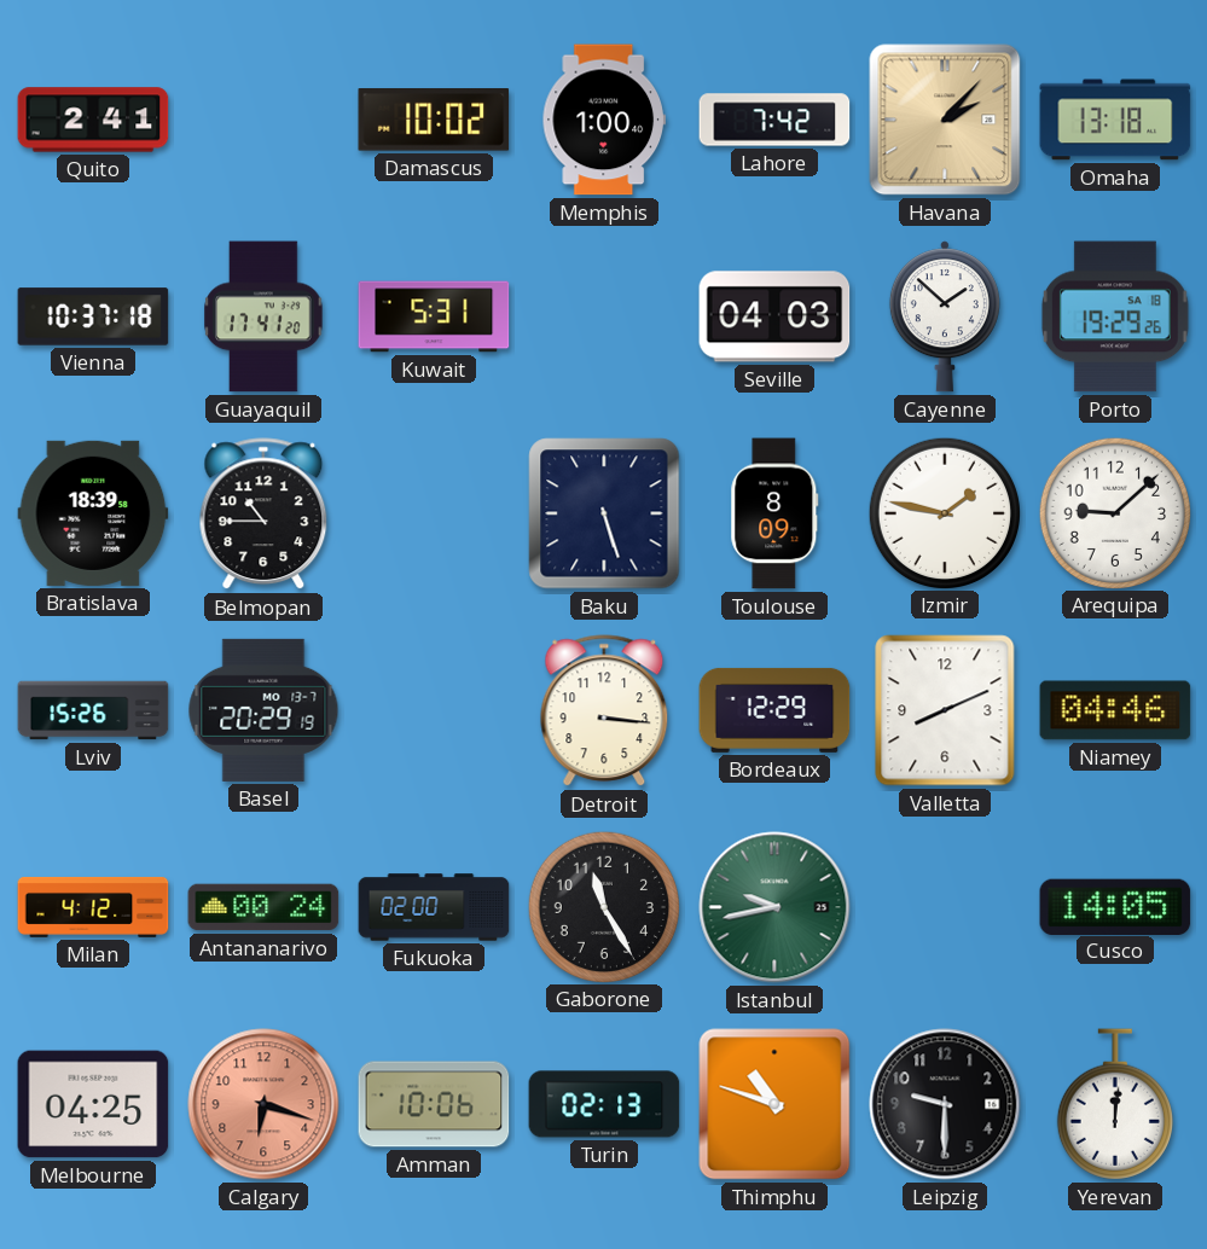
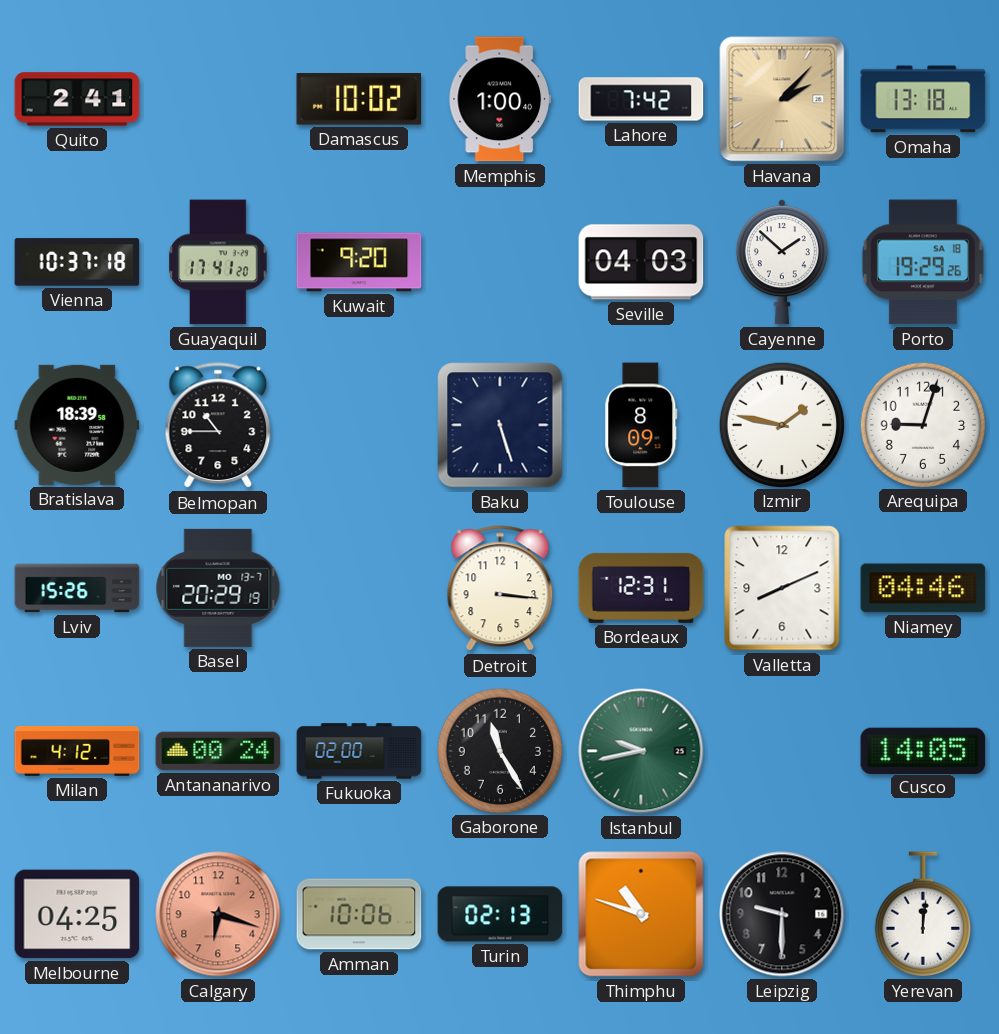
Kuwait: 5:31 -> 9:20
Arequipa: 9:08 -> 9:03
Bordeaux: 12:29 -> 12:31
